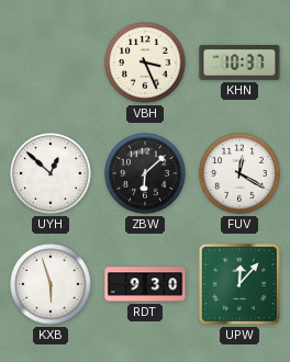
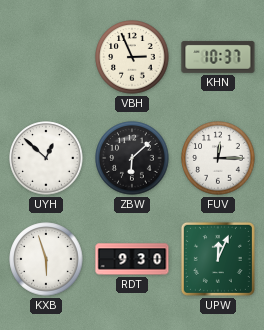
VBH: 3:26 -> 2:56
FUV: 12:20 -> 12:15
UPW: 12:07 -> 12:04
